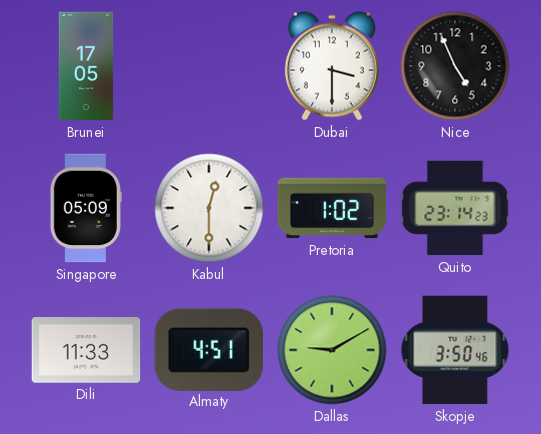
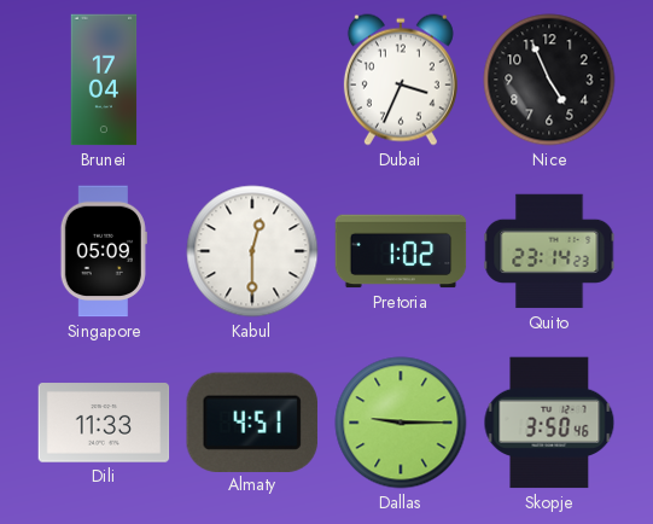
Brunei: 17:05 -> 17:04
Dubai: 3:30 -> 3:34
Dallas: 9:10 -> 9:15
